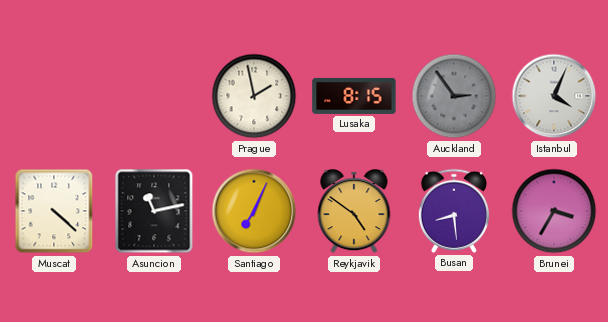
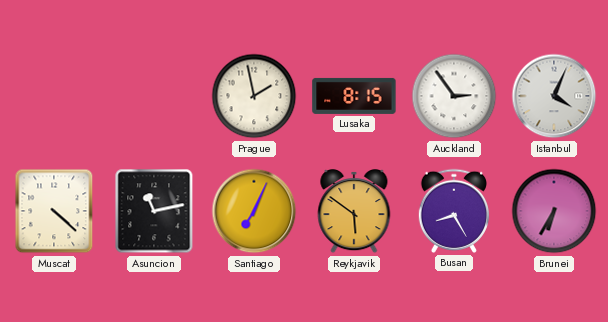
Auckland dial: grey -> white
Reykjavik: 4:51 -> 5:51
Busan: 8:29 -> 8:25
Brunei: 3:35 -> 6:35
